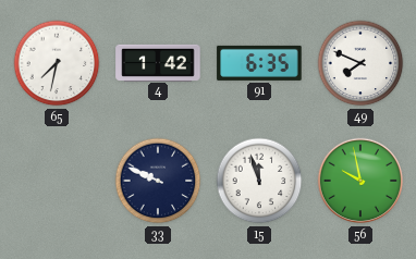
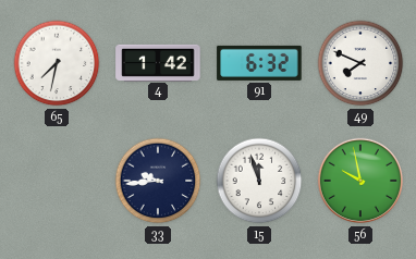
91: 6:35 -> 6:32
33: 9:49 -> 9:44
